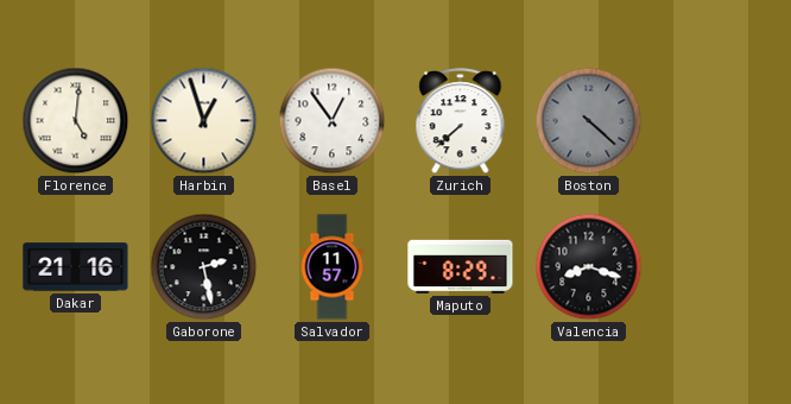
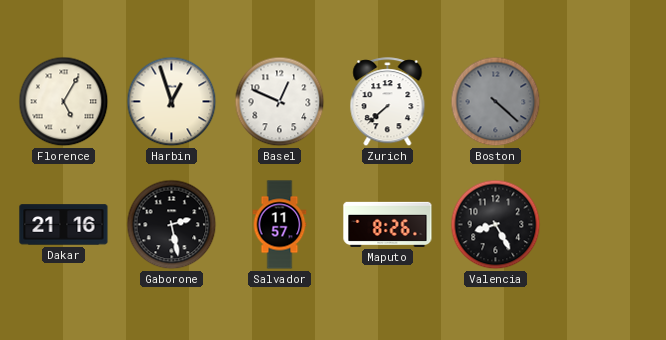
Florence: 5:01 -> 5:05
Basel: 12:54 -> 12:49
Maputo: 8:29 -> 8:26
Valencia: 8:18 -> 8:25
